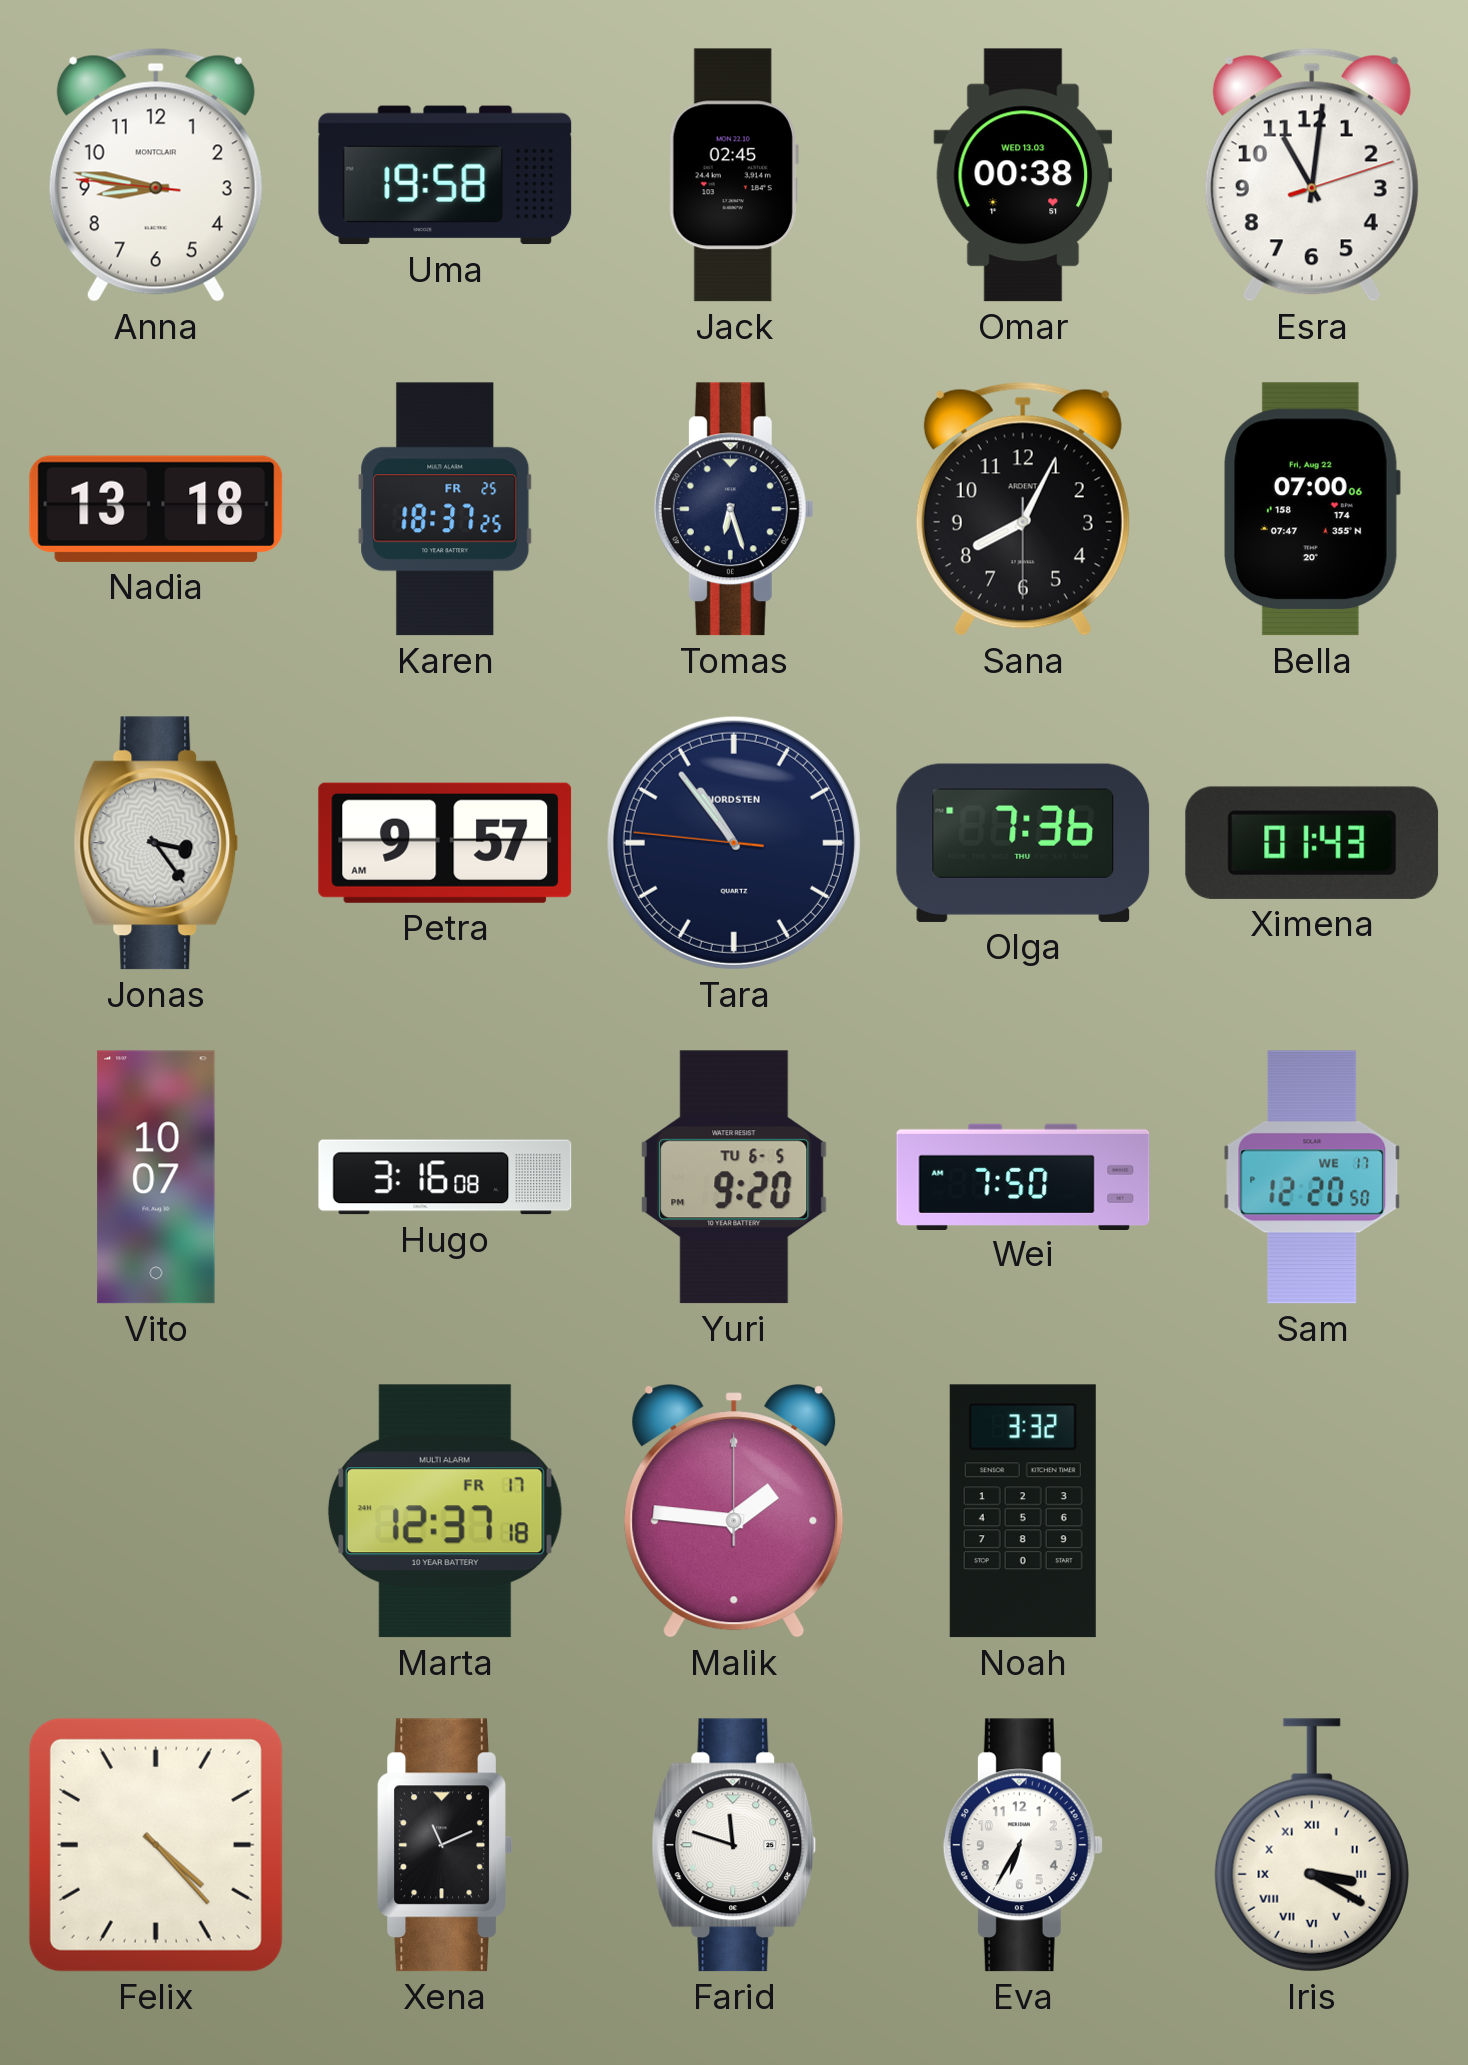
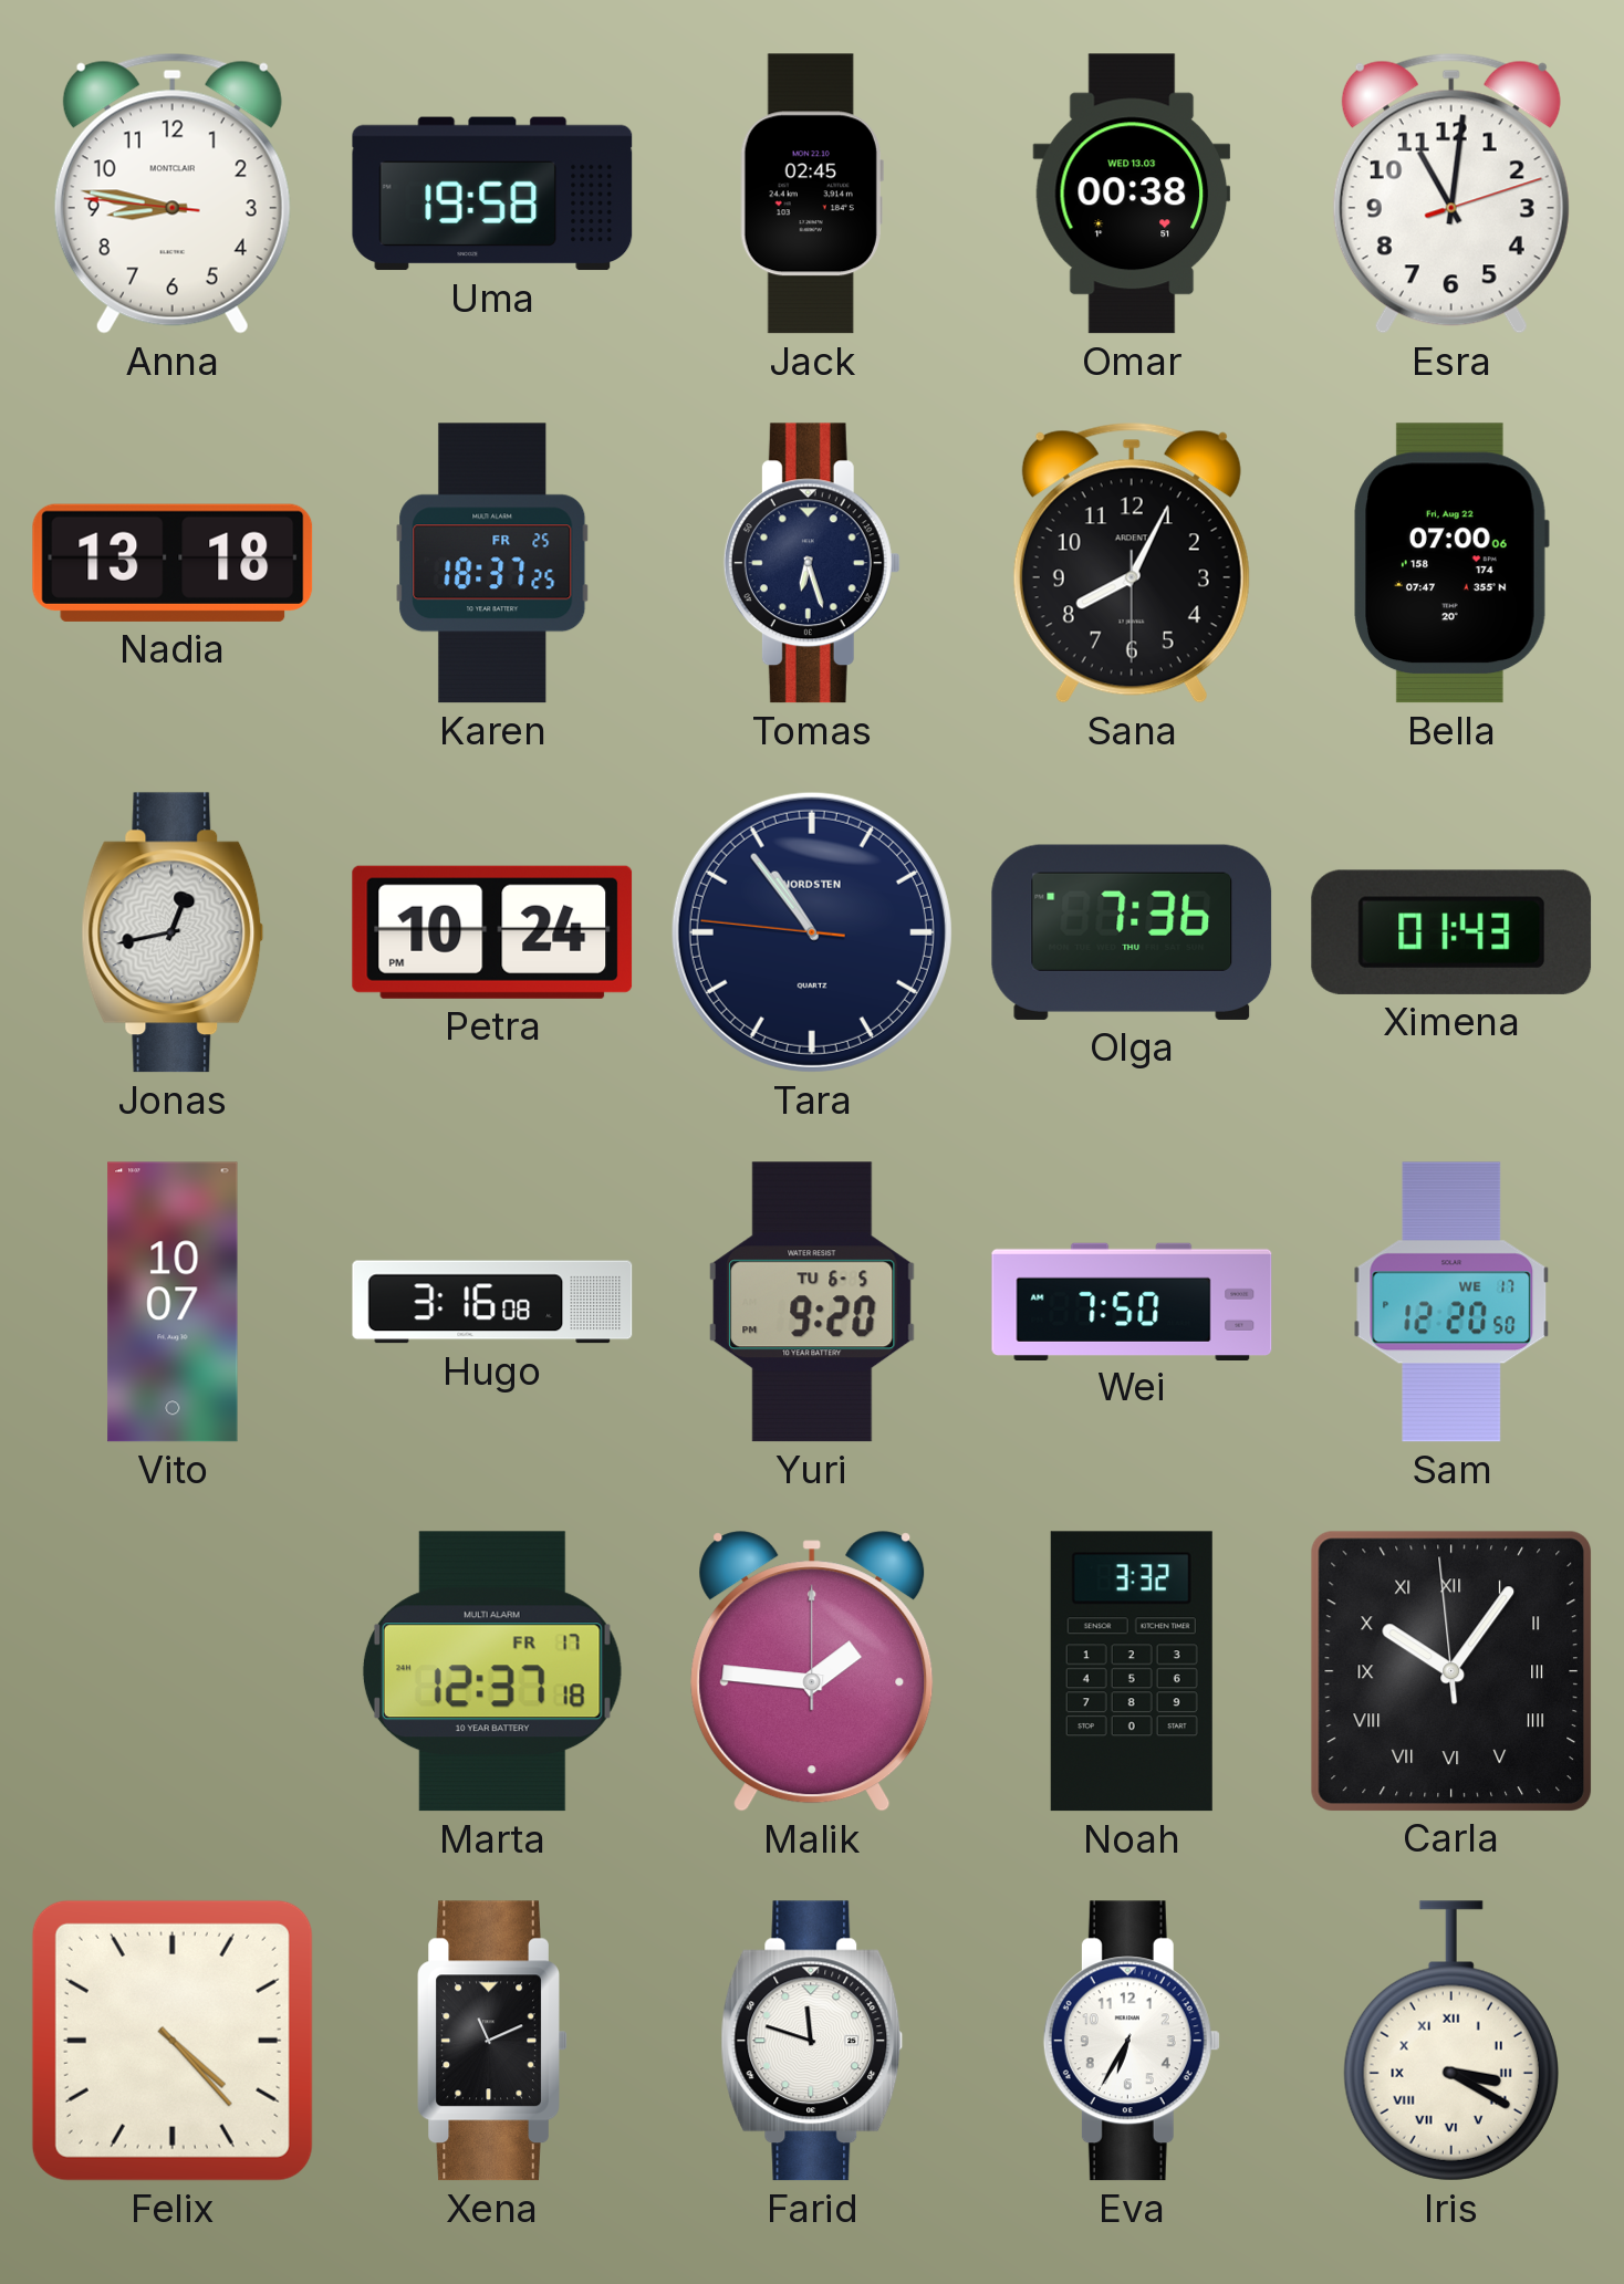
Jonas: 3:24 -> 12:43
Petra: 9:57 -> 10:24
Carla: none -> 10:05
